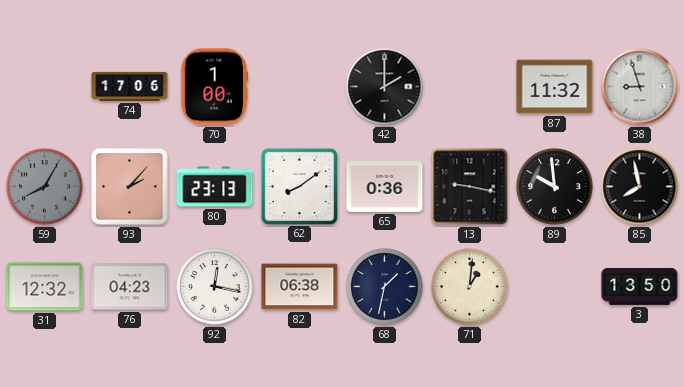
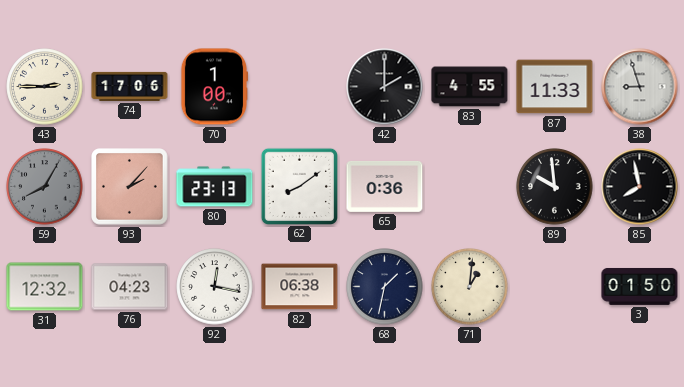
43: none -> 2:45
83: none -> 4:55
87: 11:32 -> 11:33
13: 9:17 -> none
3: 13:50 -> 01:50
